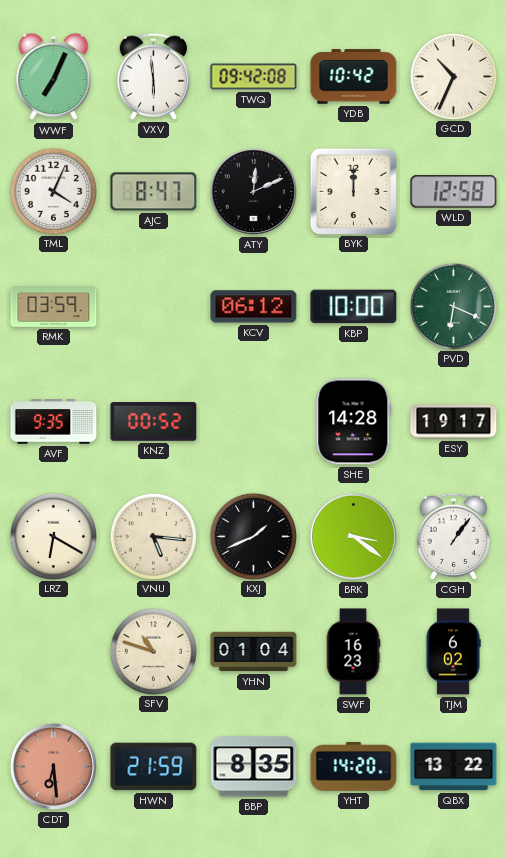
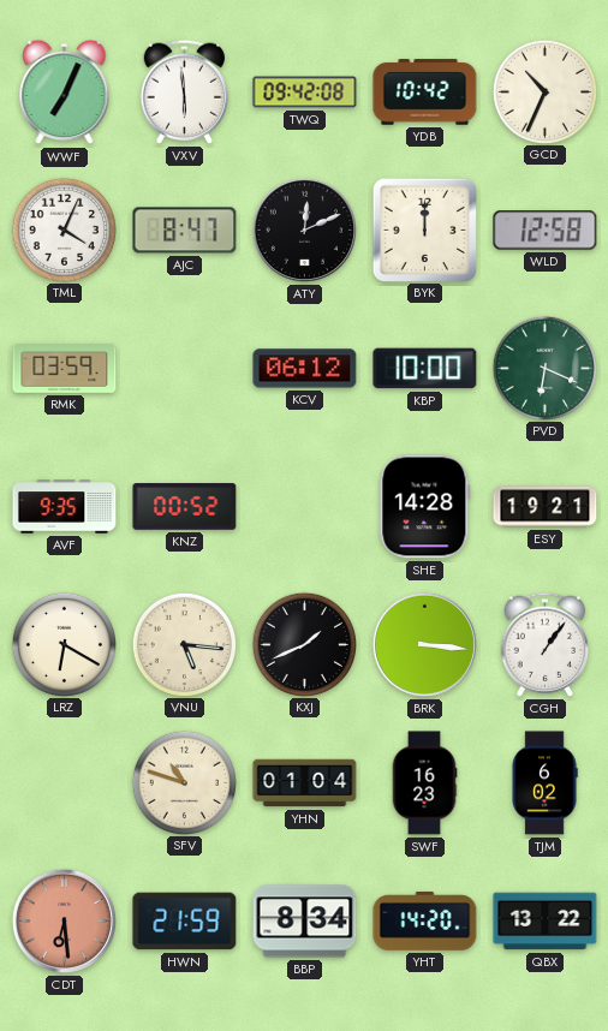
ESY: 19:17 -> 19:21
BRK: 3:21 -> 3:16
BBP: 8:35 -> 8:34
